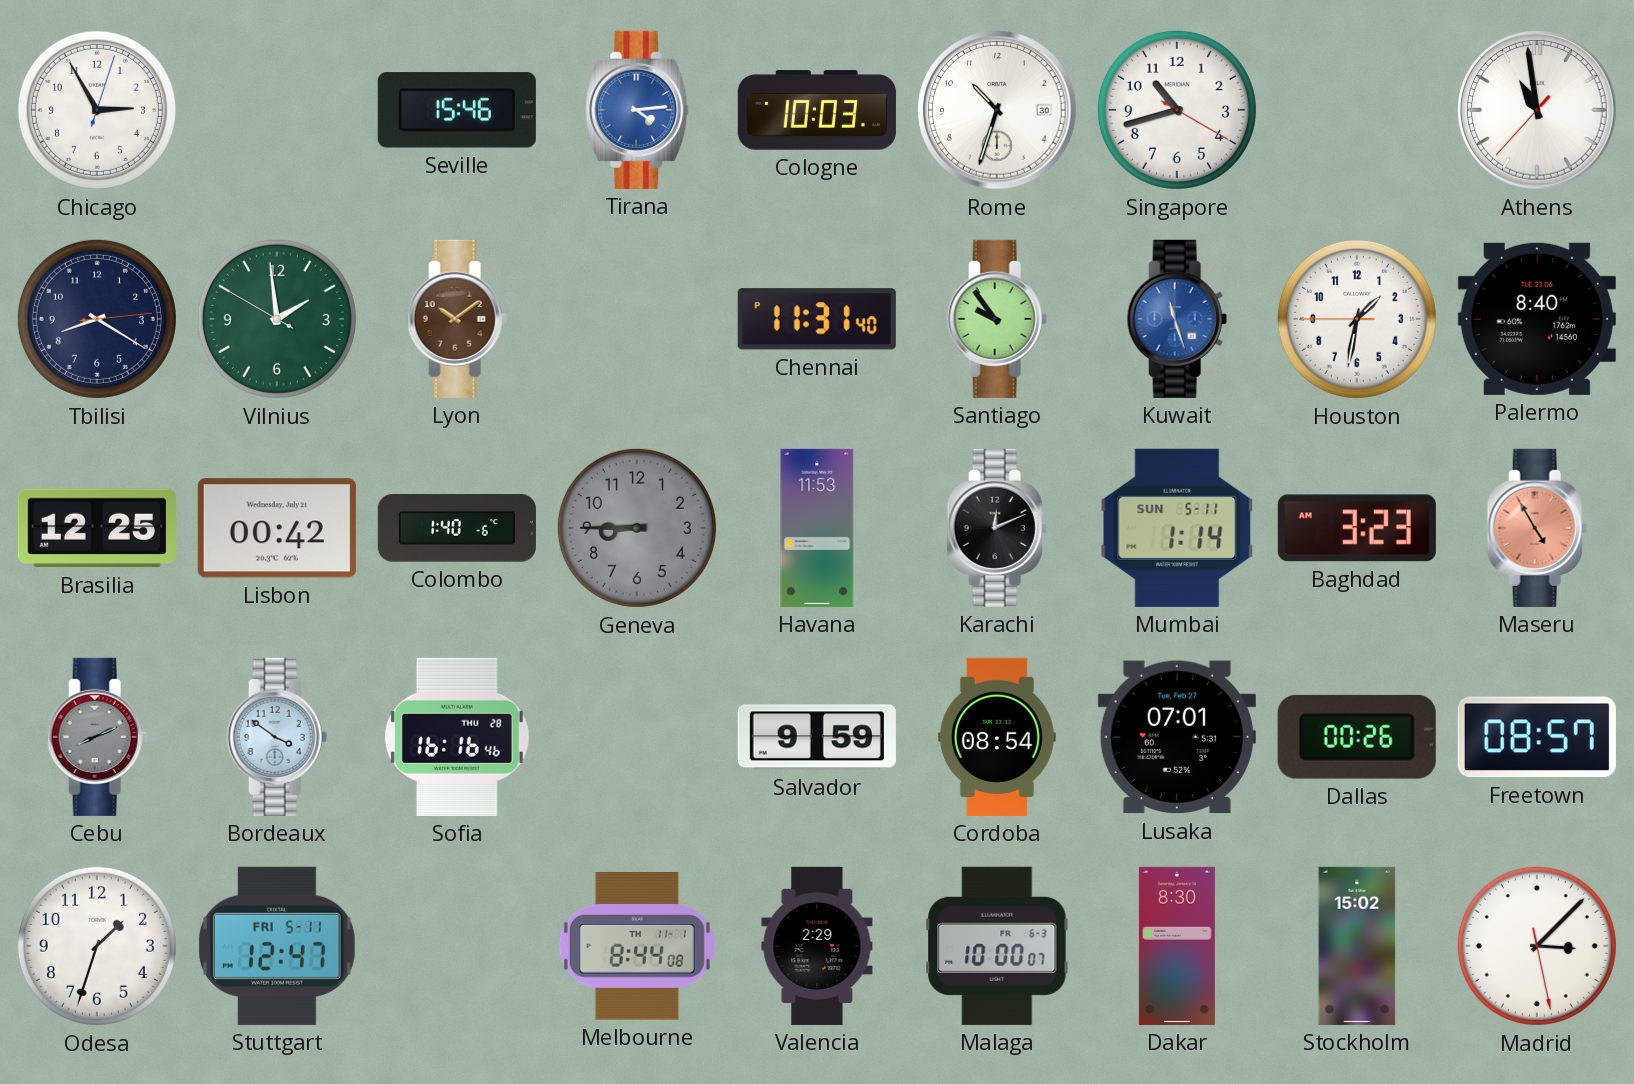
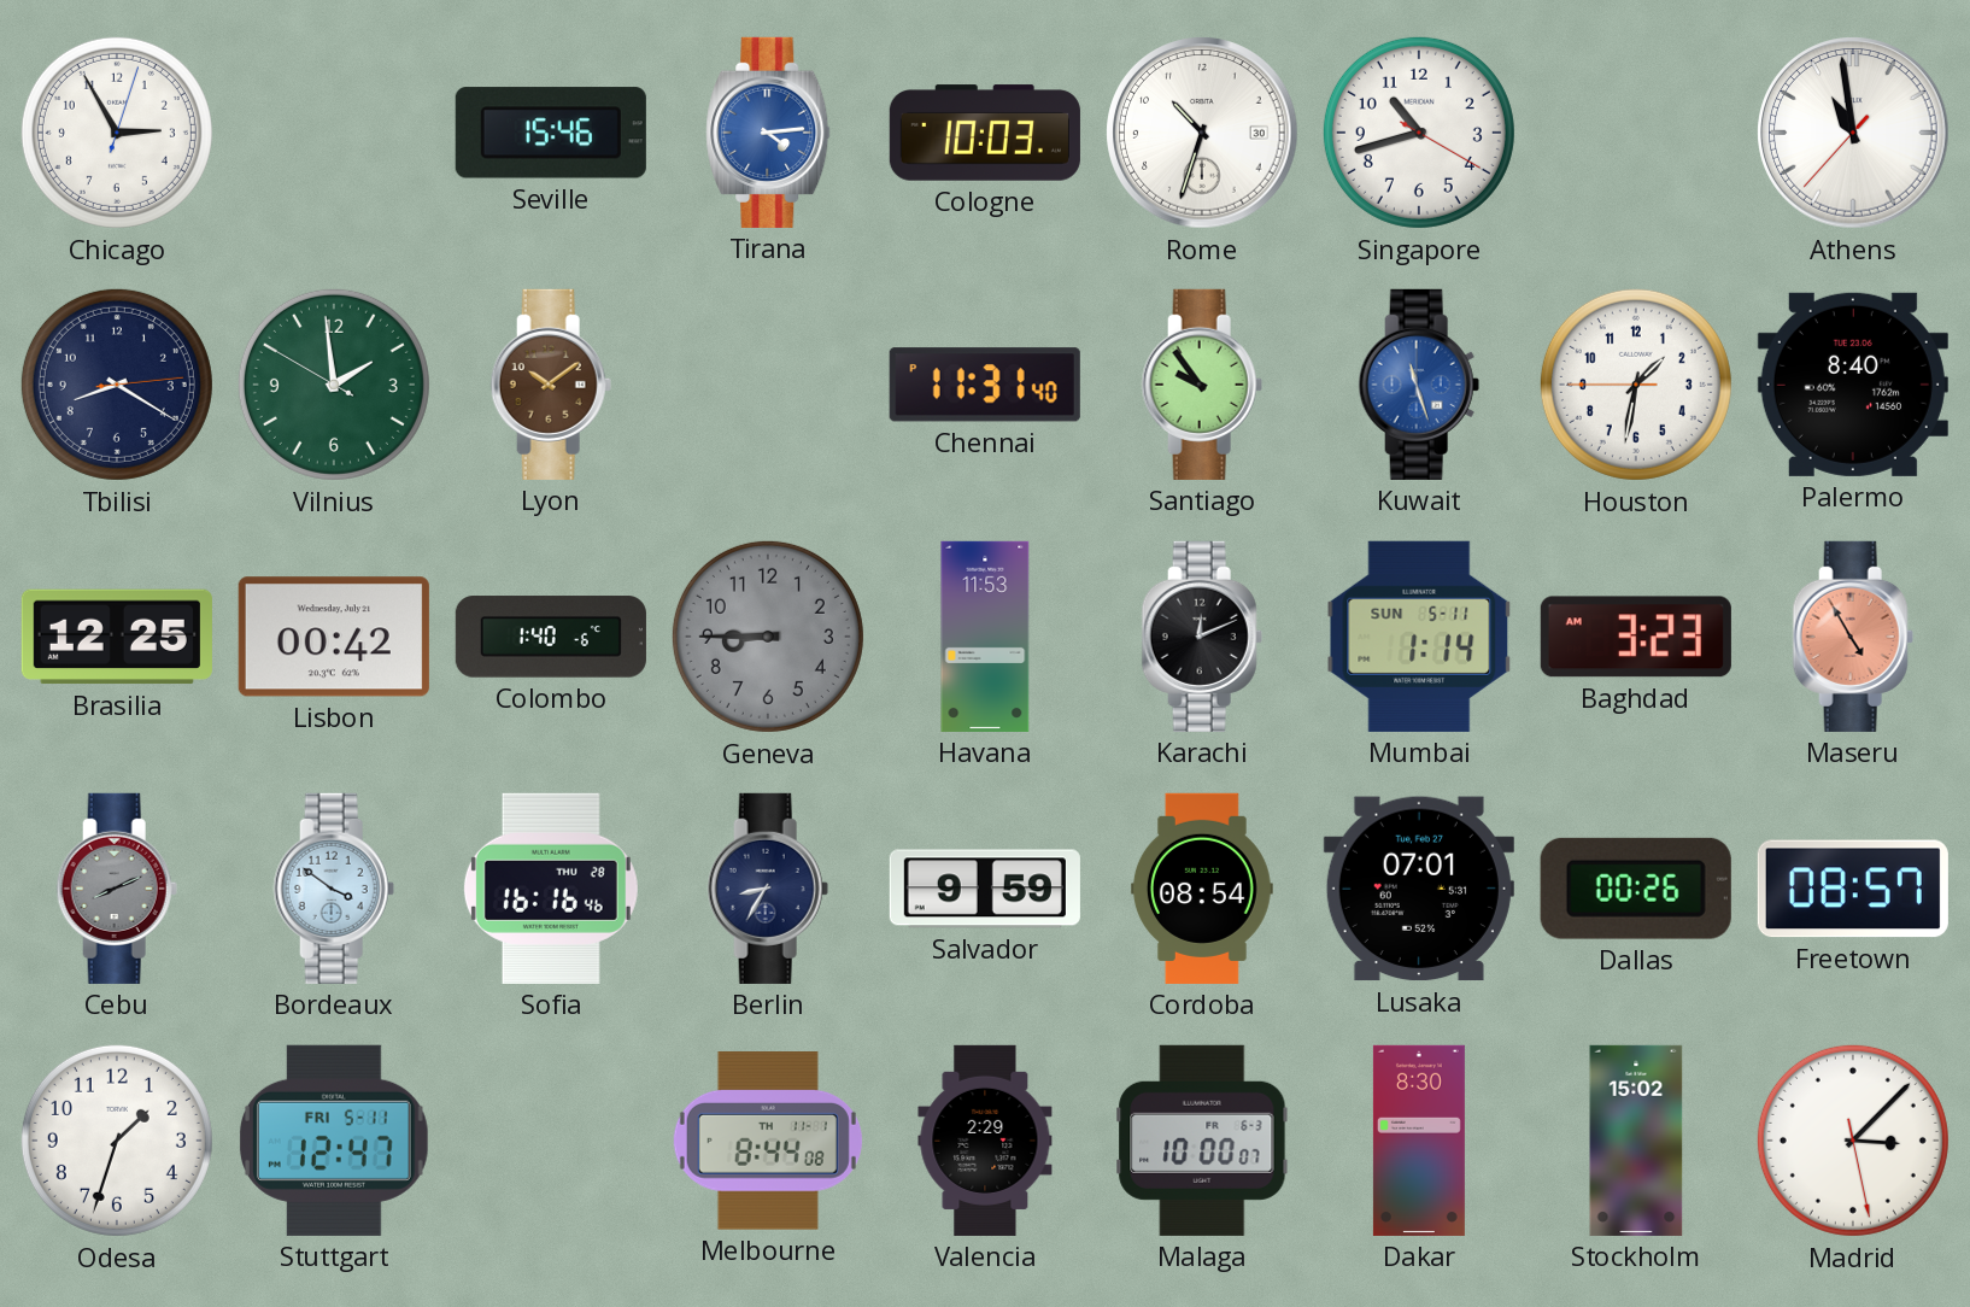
Berlin: none -> 8:35
